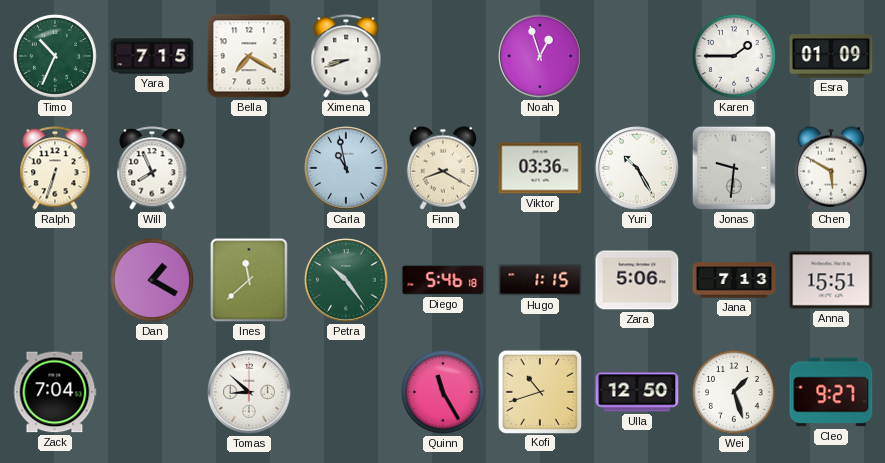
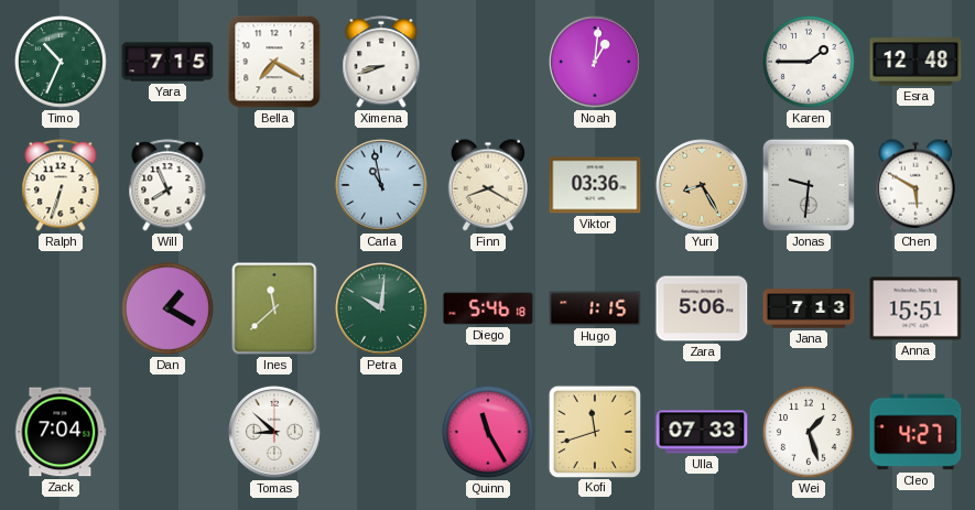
Noah: 12:57 -> 1:01
Esra: 01:09 -> 12:48
Yuri: 10:25 -> 8:25
Yuri dial: white -> champagne
Petra: 10:24 -> 10:01
Kofi: 10:42 -> 11:42
Ulla: 12:50 -> 07:33
Cleo: 9:27 -> 4:27
